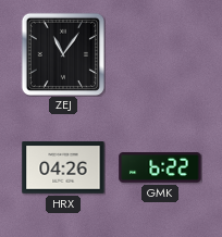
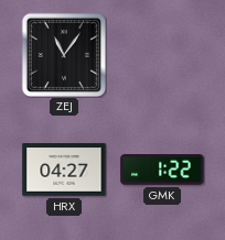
HRX: 04:26 -> 04:27
GMK: 6:22 -> 1:22
